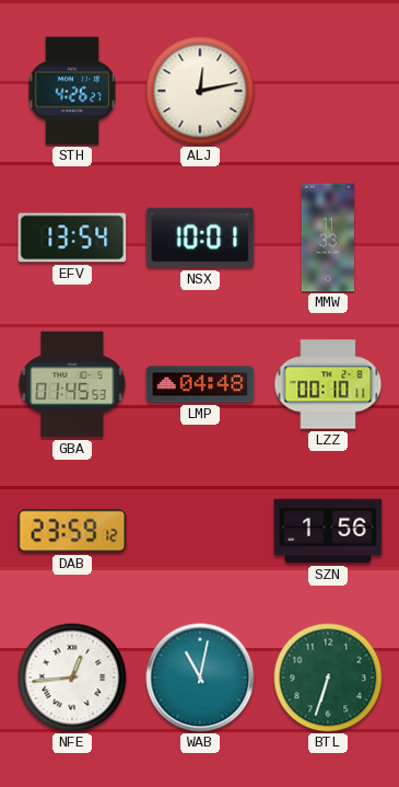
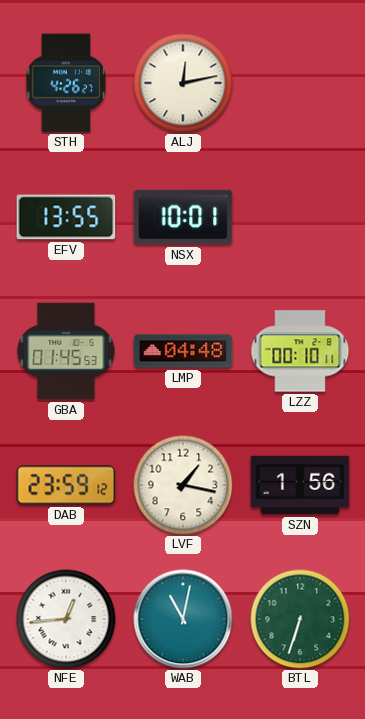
EFV: 13:54 -> 13:55
MMW: 11:33 -> none
LVF: none -> 1:17
